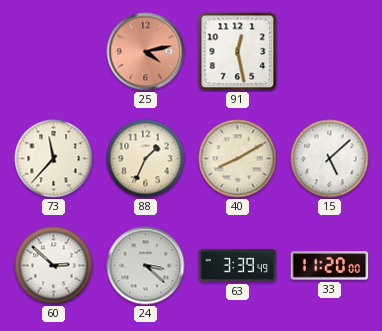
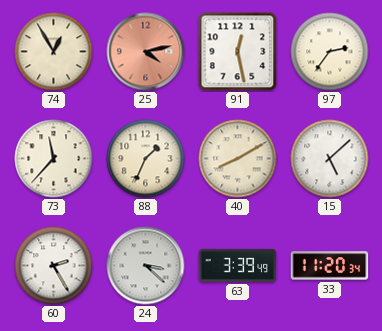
74: none -> 12:55
97: none -> 2:36
60: 2:52 -> 2:25
33: 11:20:00 -> 11:20:34
